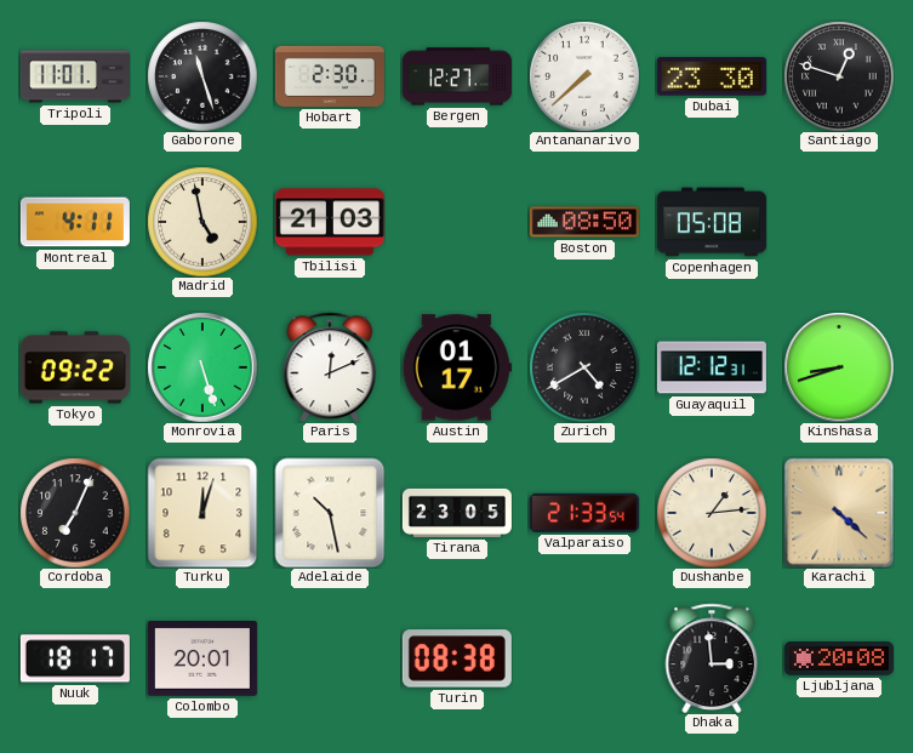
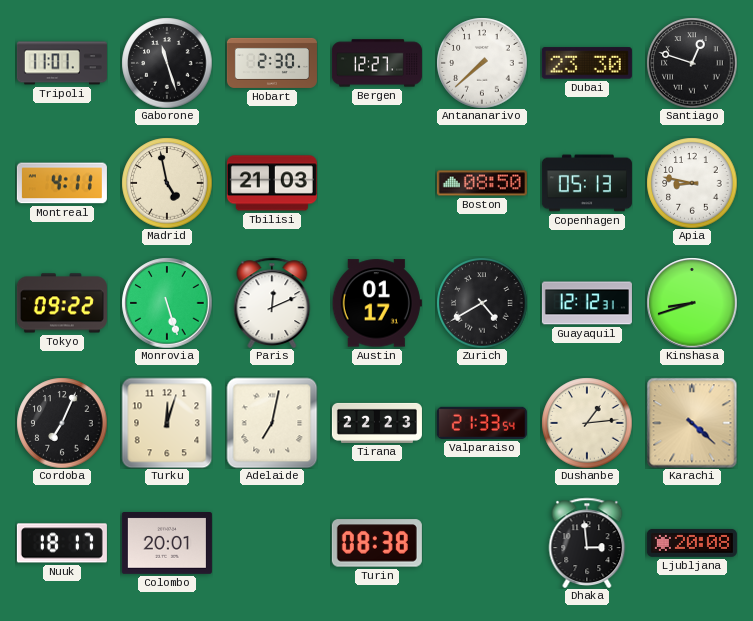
Copenhagen: 05:08 -> 05:13
Apia: none -> 8:47
Adelaide: 10:28 -> 7:02
Tirana: 23:05 -> 22:23
